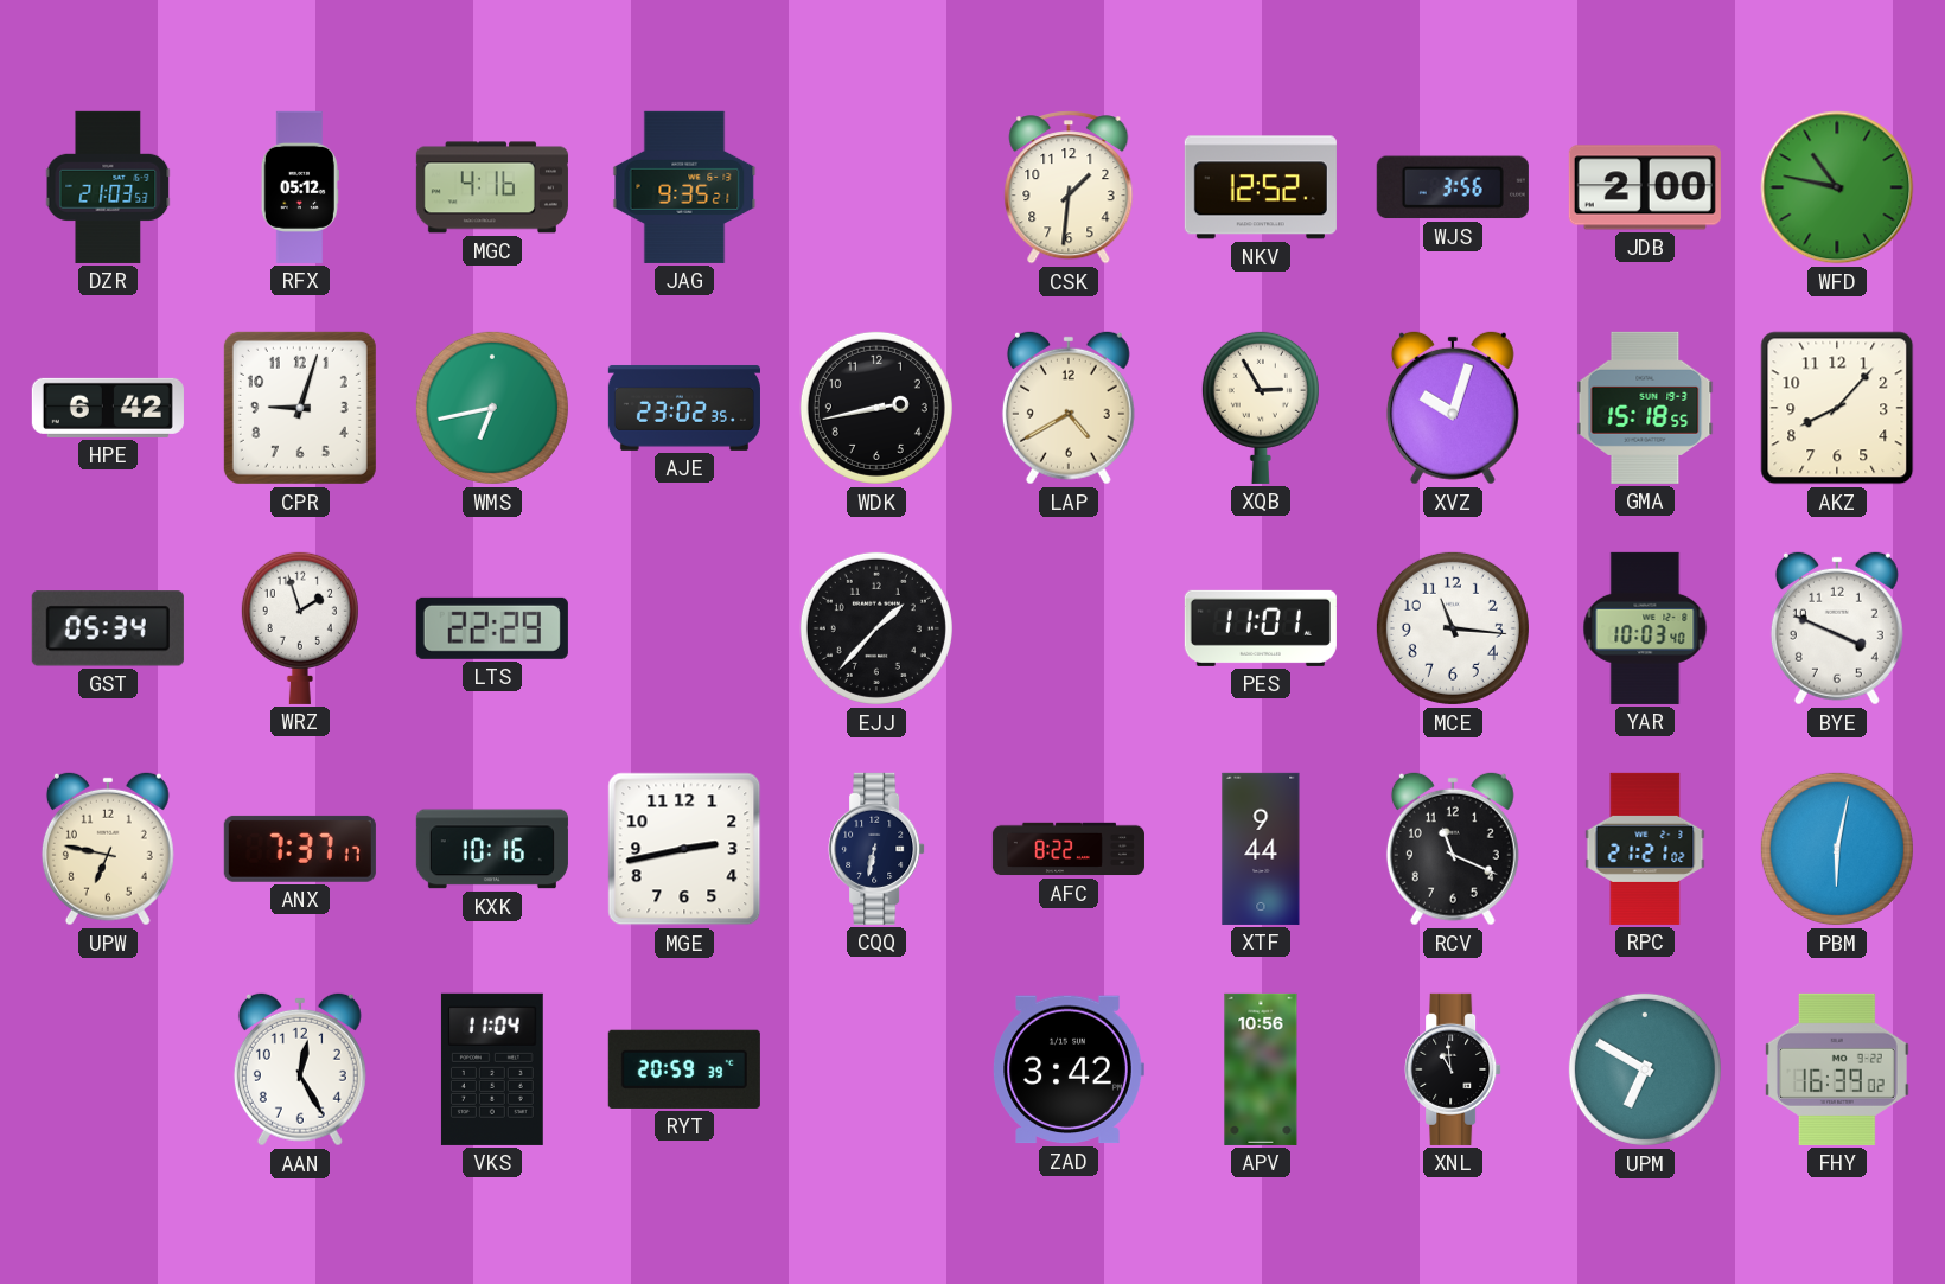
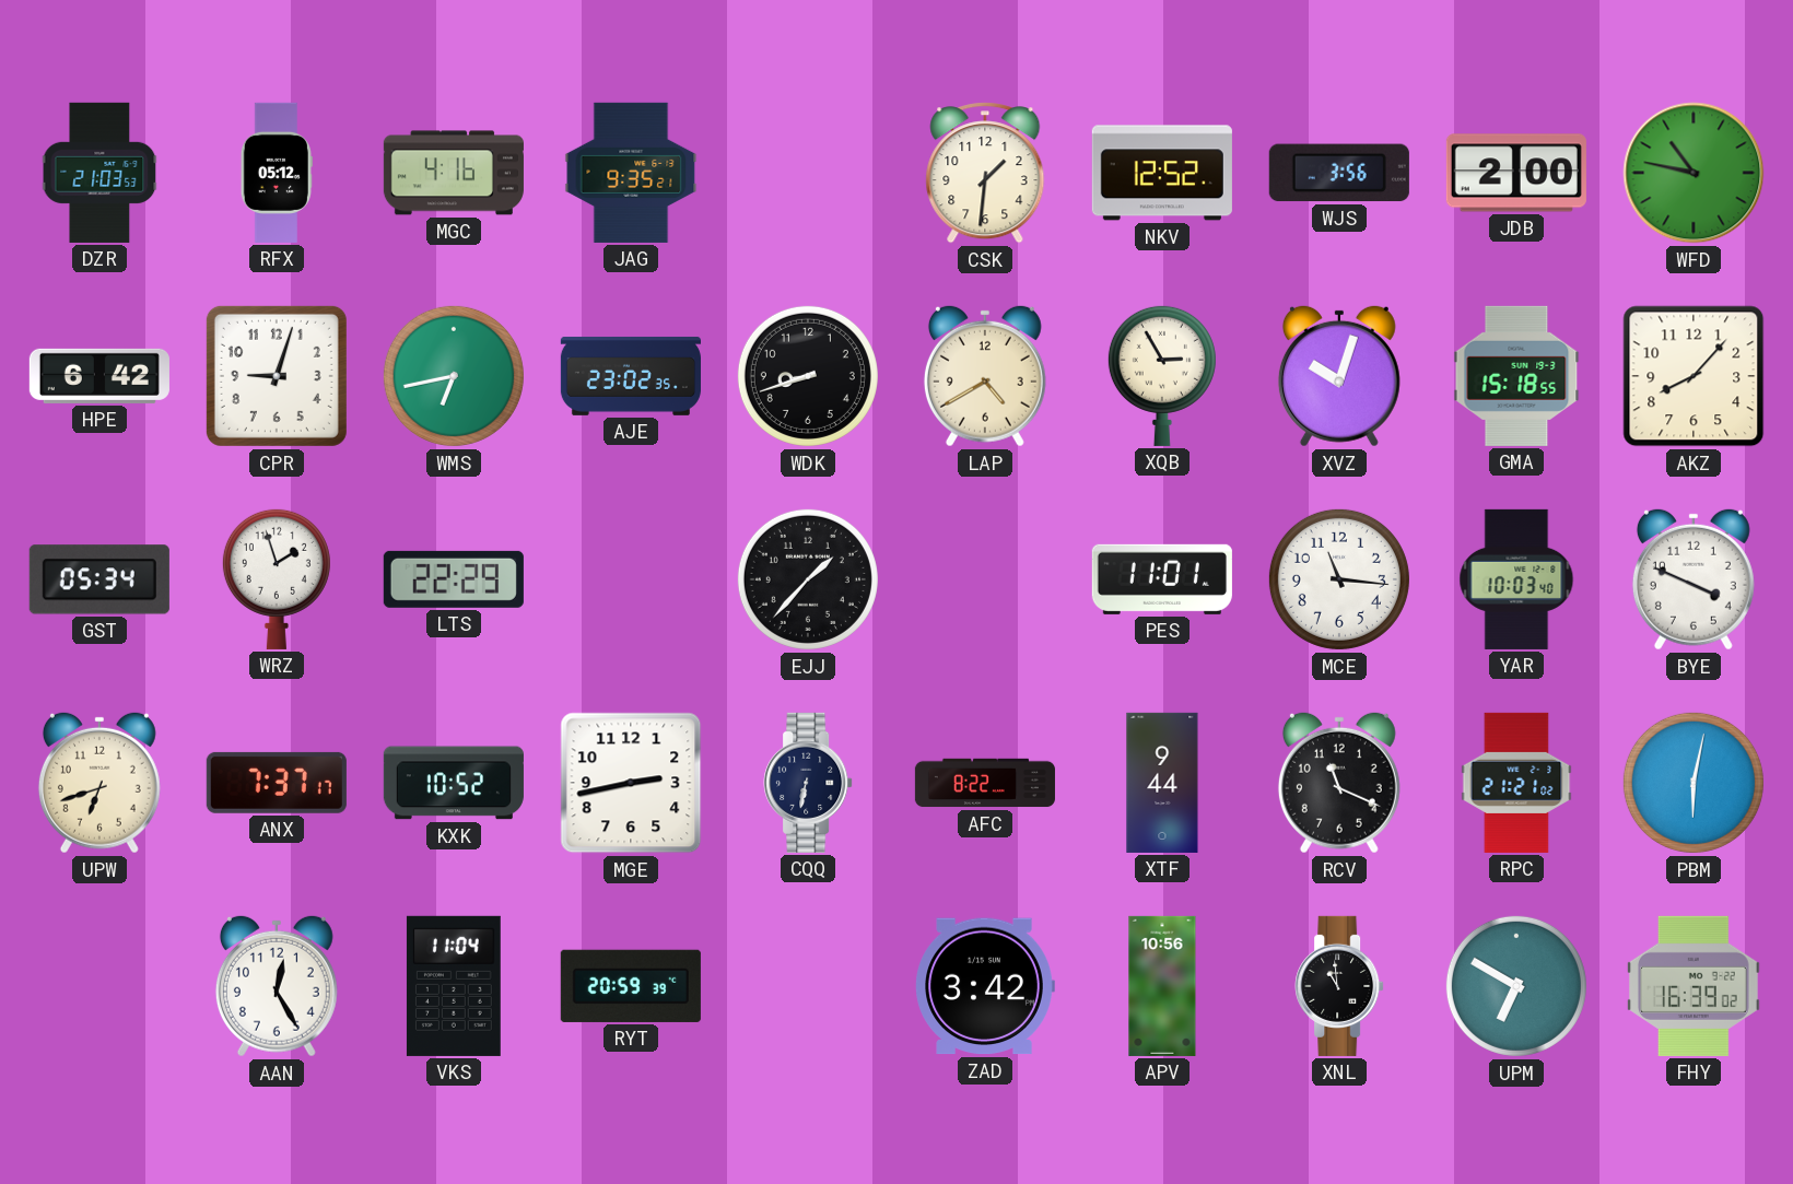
WDK: 2:43 -> 8:42
UPW: 6:47 -> 6:42
KXK: 10:16 -> 10:52
